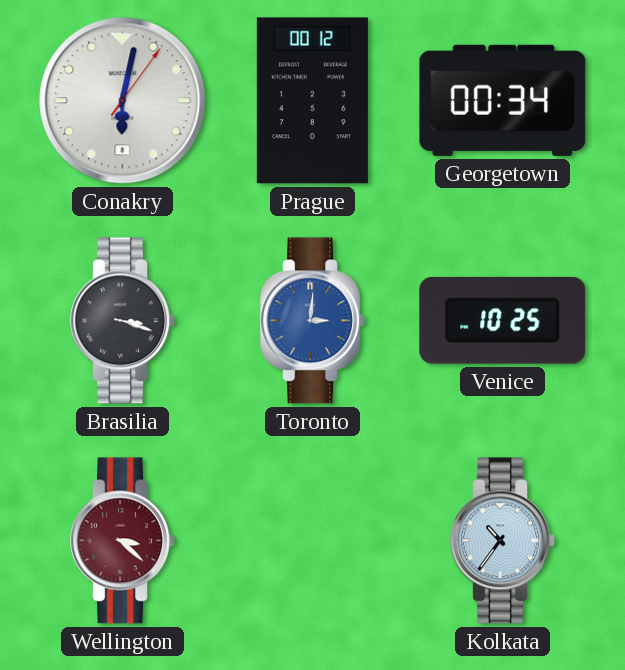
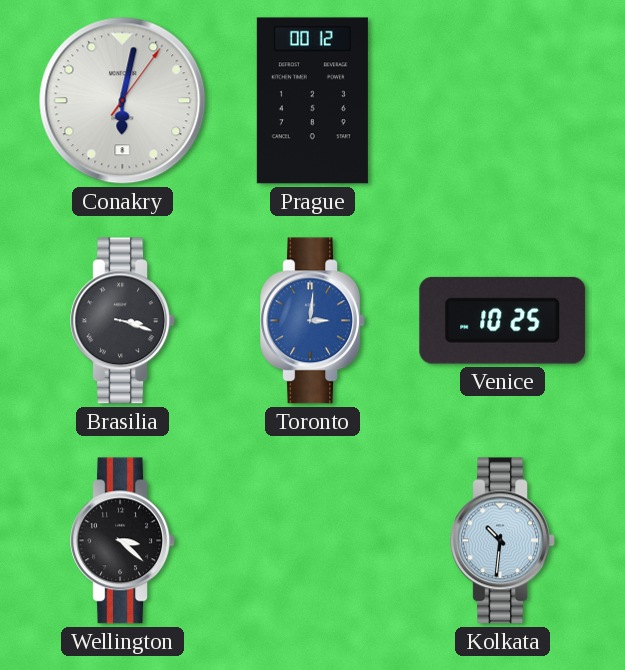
Georgetown: 00:34 -> none
Wellington dial: burgundy -> black
Kolkata: 10:36 -> 10:31
